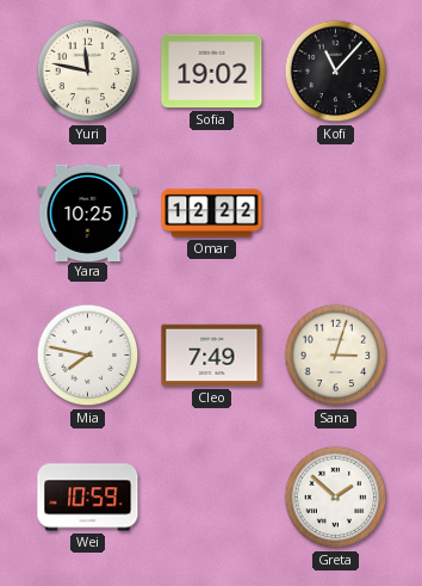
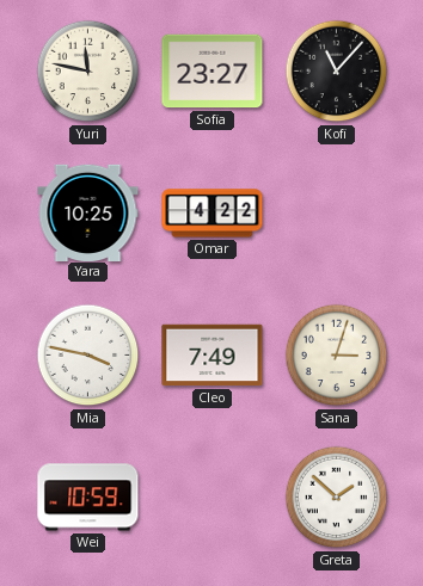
Sofia: 19:02 -> 23:27
Omar: 12:22 -> 4:22
Mia: 7:47 -> 3:47
